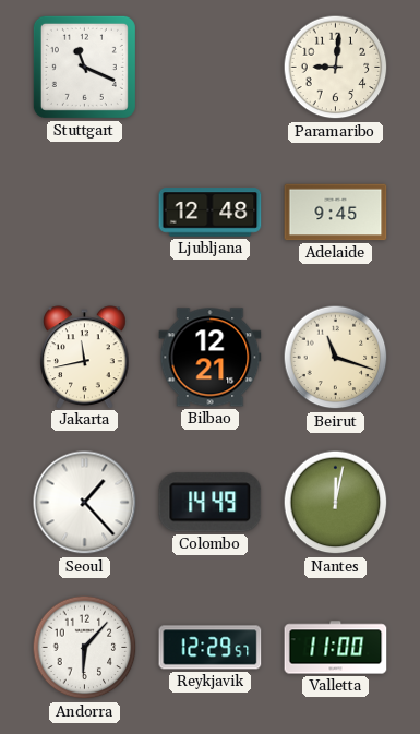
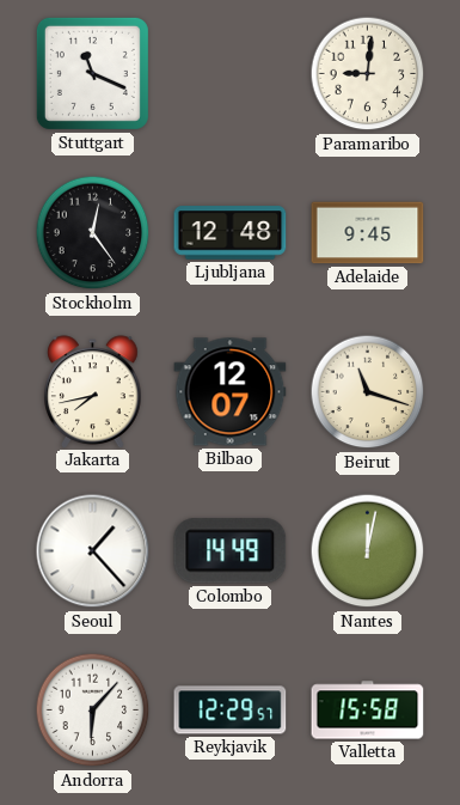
Stockholm: none -> 12:24
Jakarta: 11:43 -> 7:43
Bilbao: 12:21 -> 12:07
Valletta: 11:00 -> 15:58
